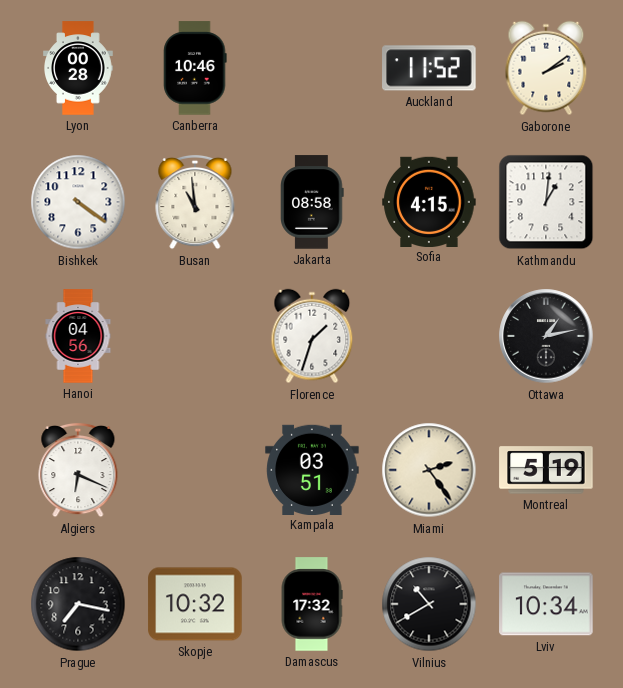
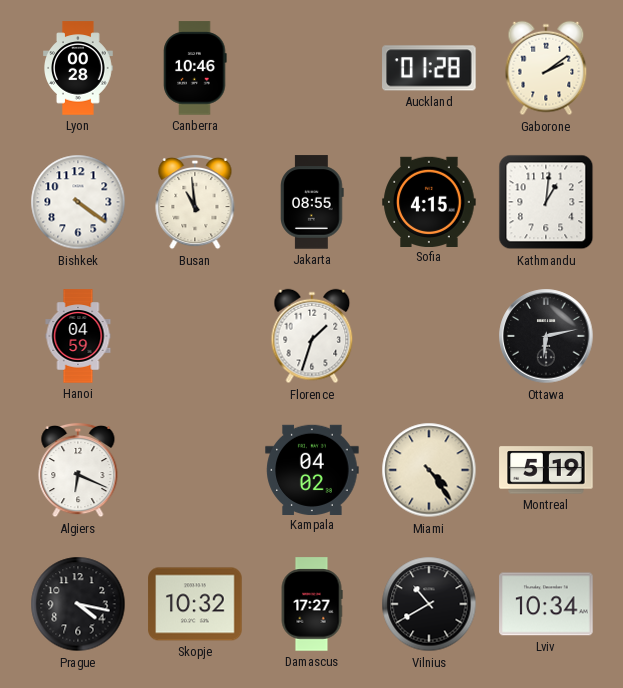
Auckland: 11:52 -> 01:28
Jakarta: 08:58 -> 08:55
Hanoi: 04:56 -> 04:59
Ottawa: 1:13 -> 6:13
Kampala: 03:51 -> 04:02
Miami: 2:24 -> 4:24
Prague: 7:17 -> 4:17
Damascus: 17:32 -> 17:27
